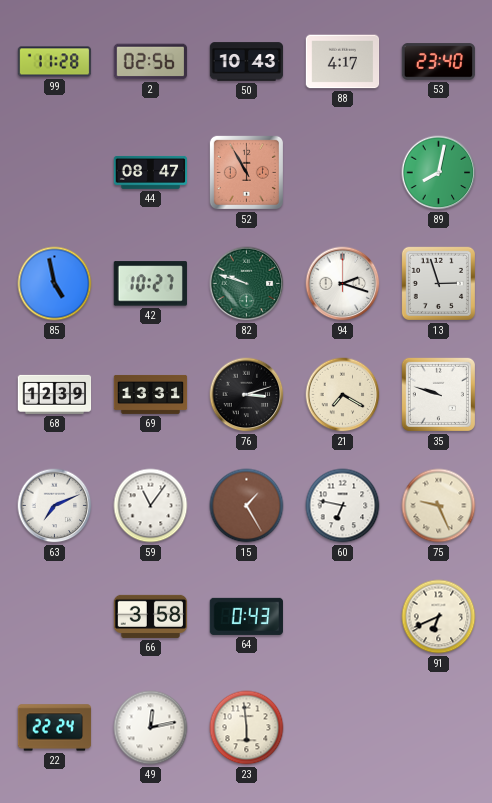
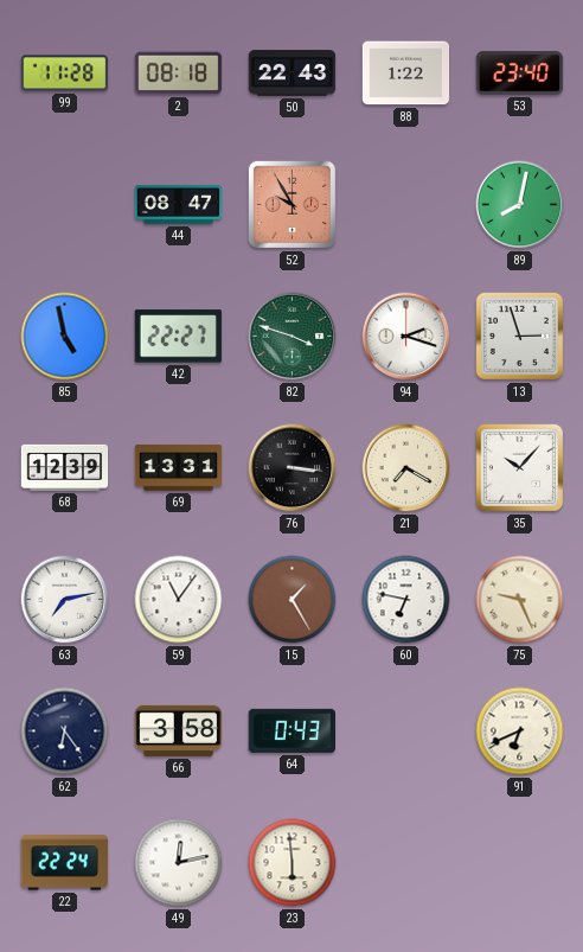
2: 02:56 -> 08:18
50: 10:43 -> 22:43
88: 4:17 -> 1:22
52: 10:55 -> 9:55
42: 10:27 -> 22:27
82: 9:48 -> 3:48
76: 3:12 -> 3:16
35: 9:48 -> 10:07
63: 7:11 -> 7:13
62: none -> 6:24
